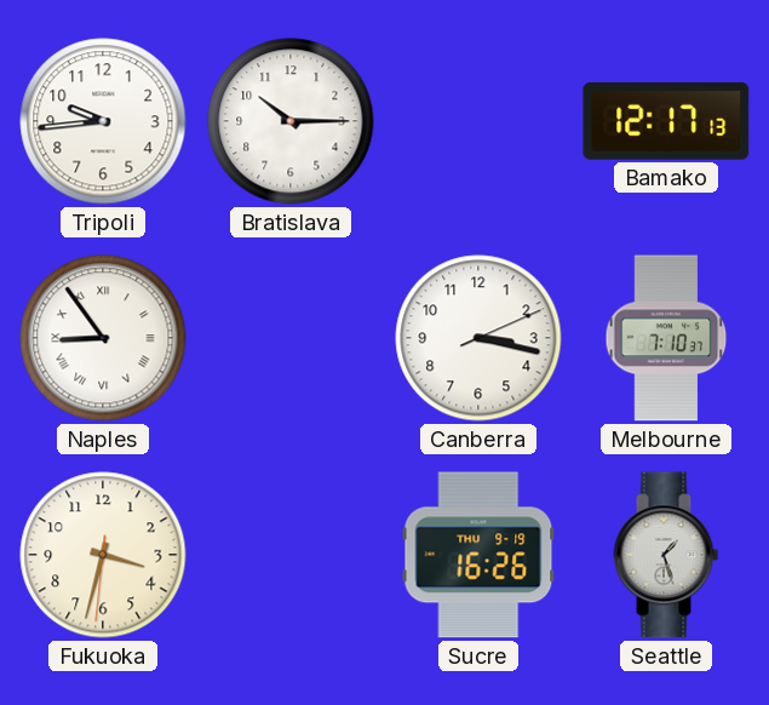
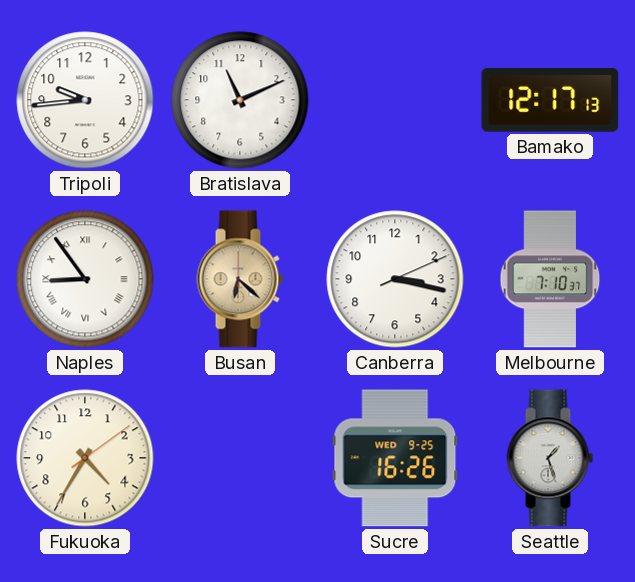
Bratislava: 10:15 -> 11:11
Busan: none -> 6:22
Fukuoka: 3:32 -> 4:35
Sucre date: THU 9-19 -> WED 9-25
